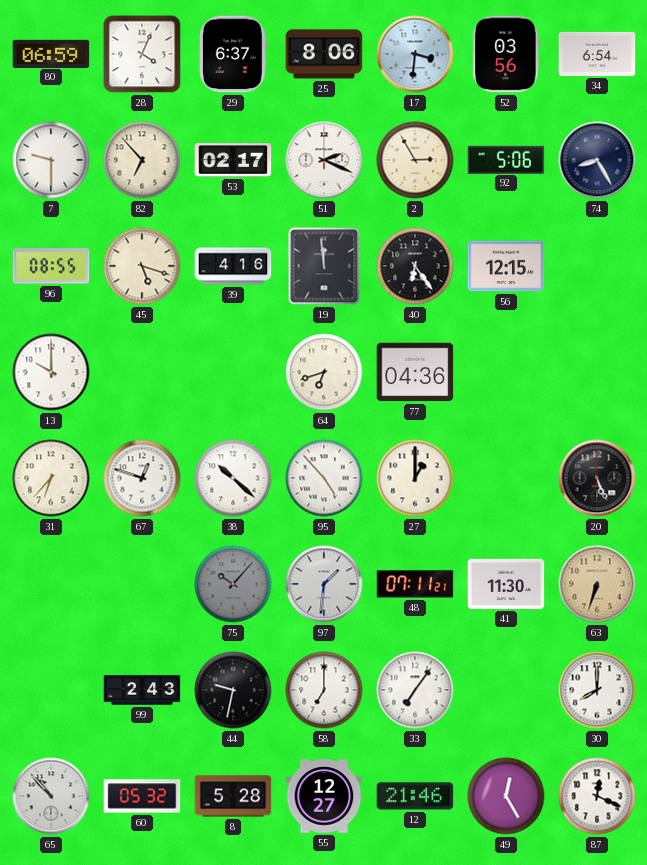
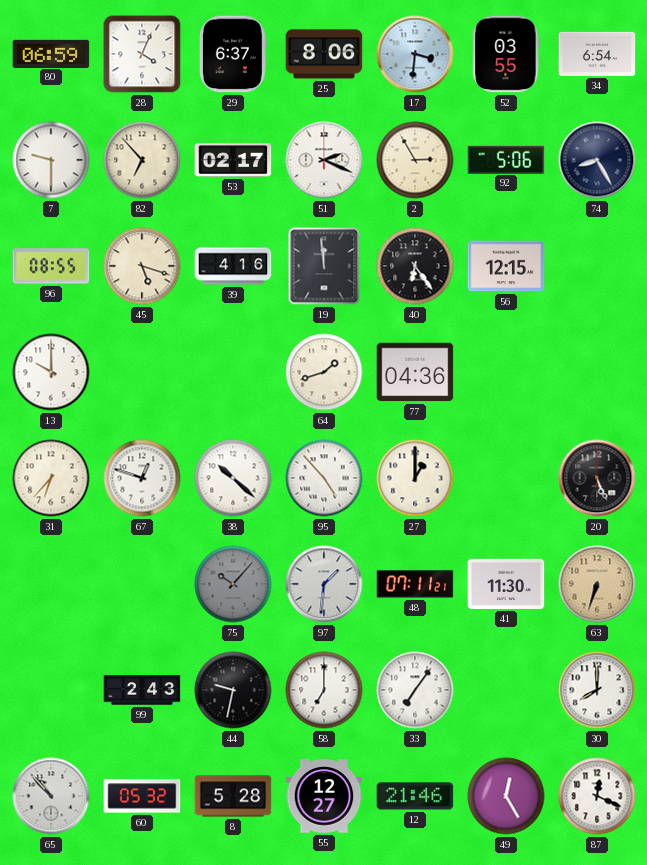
52: 03:56 -> 03:55
64: 6:42 -> 1:42
